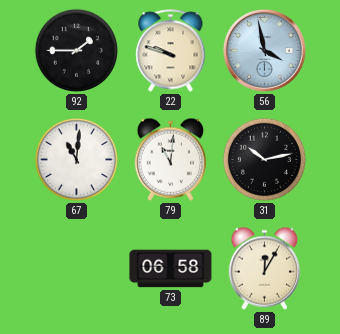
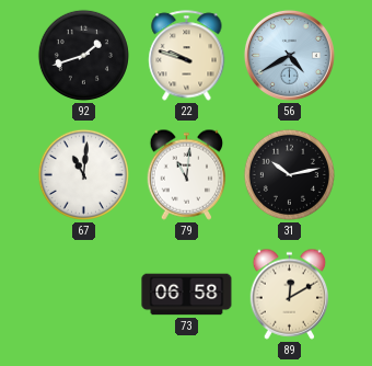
92: 1:45 -> 1:42
56: 3:58 -> 4:40
89: 12:05 -> 12:10
